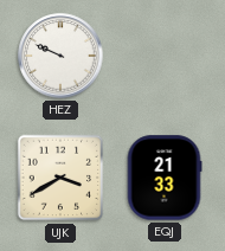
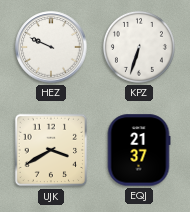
KPZ: none -> 6:33
EQJ: 21:33 -> 21:37
